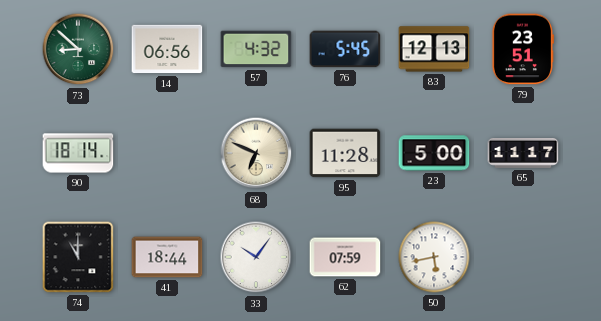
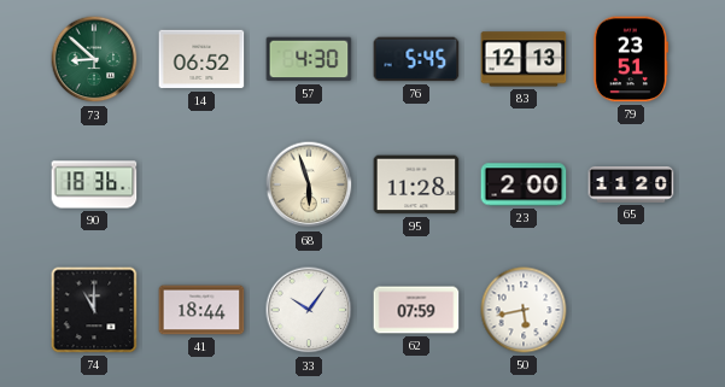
14: 06:56 -> 06:52
57: 4:32 -> 4:30
90: 18:14 -> 18:36
68: 6:49 -> 5:57
23: 5:00 -> 2:00
65: 11:17 -> 11:20
